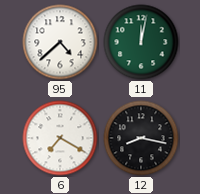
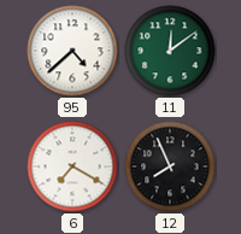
11: 12:02 -> 12:09
12: 8:17 -> 7:56
